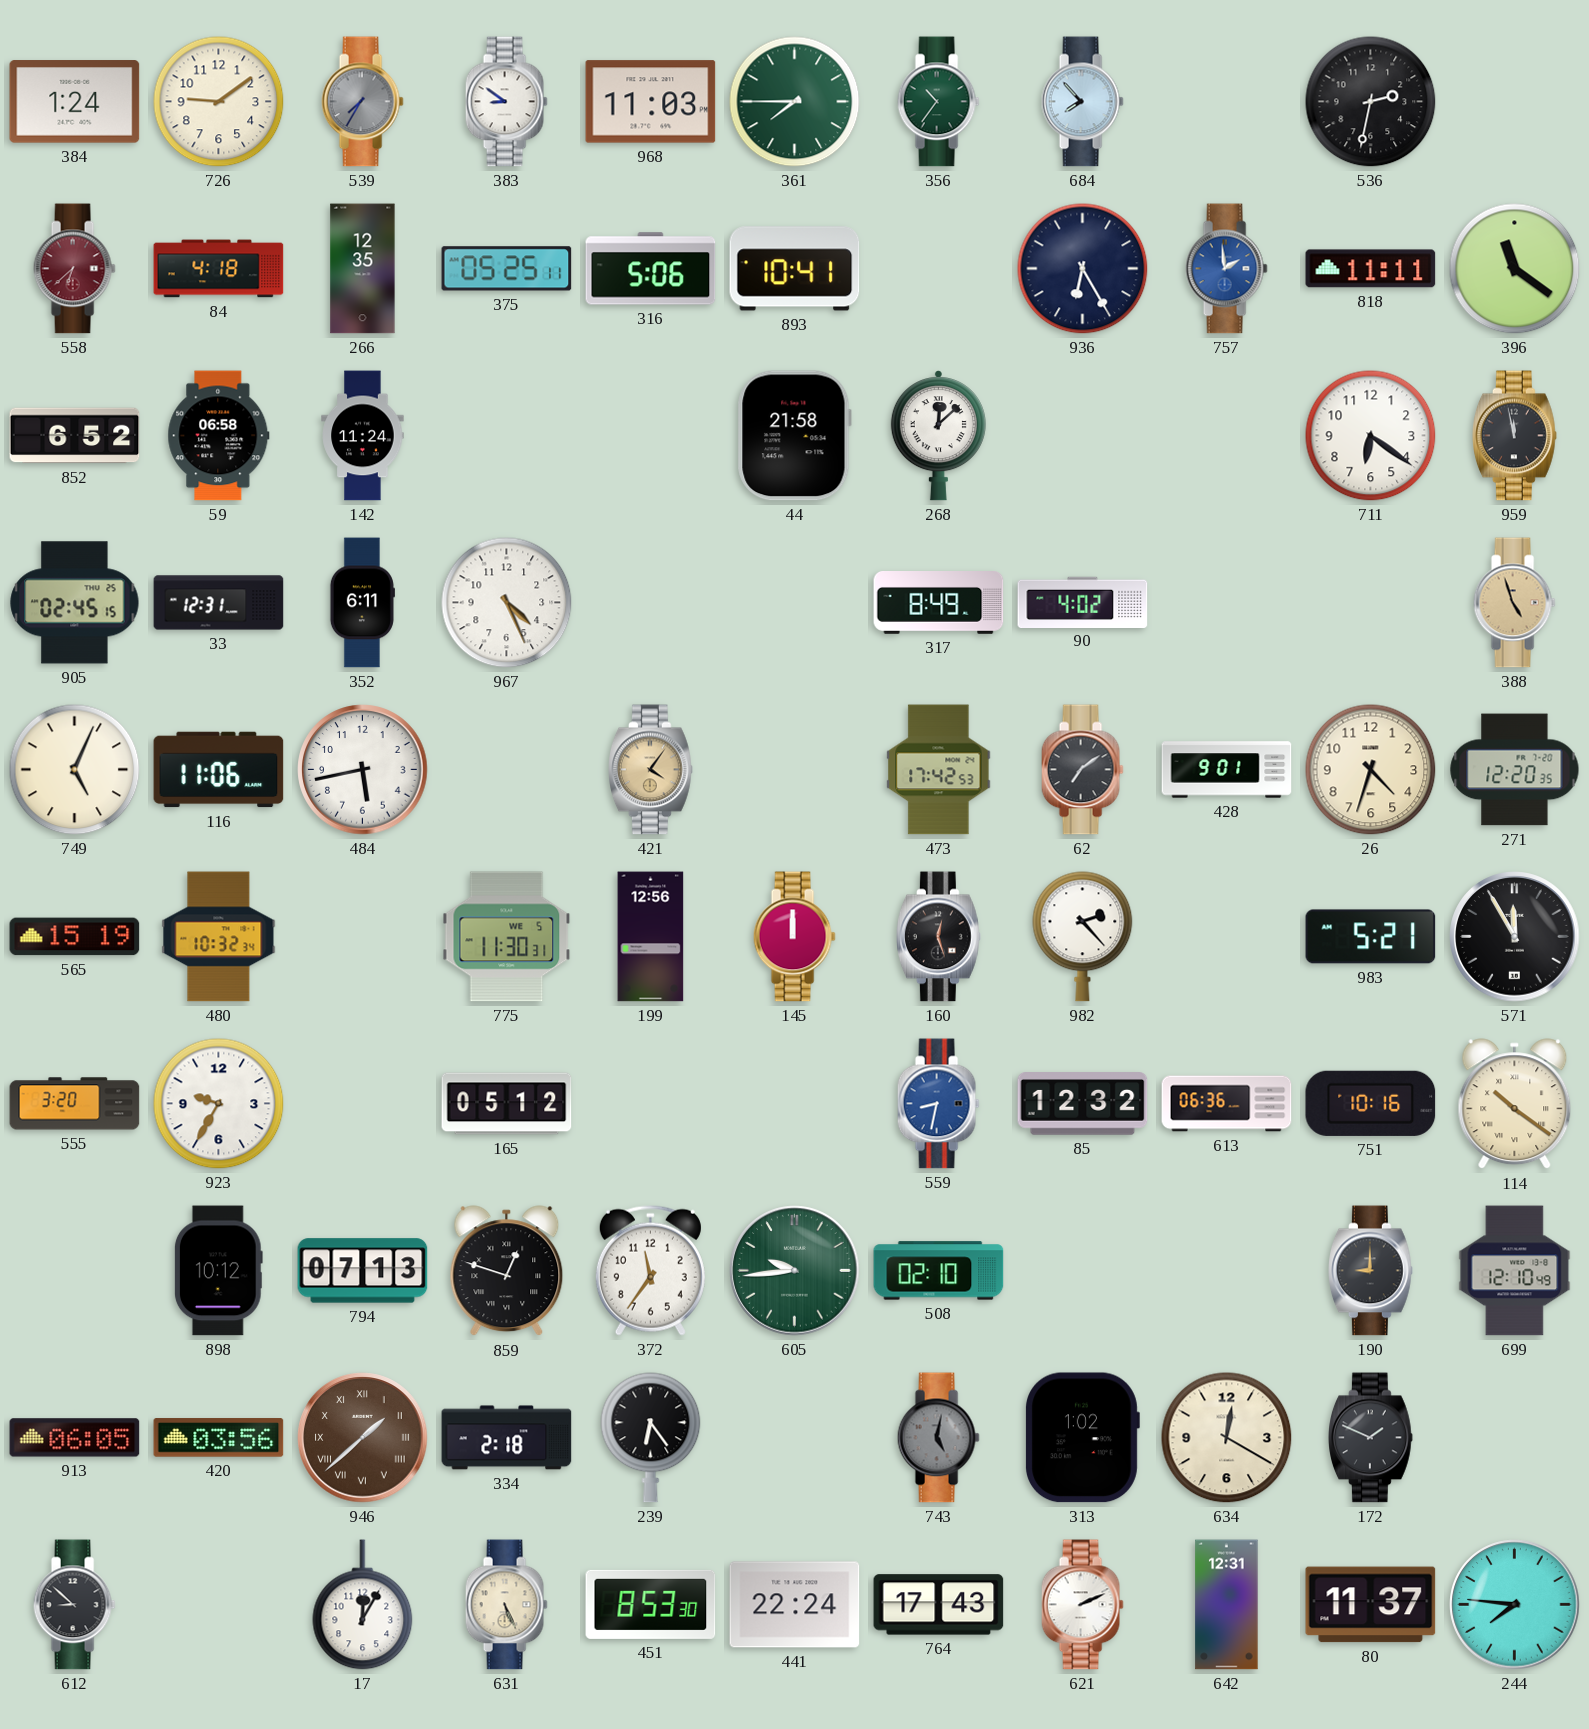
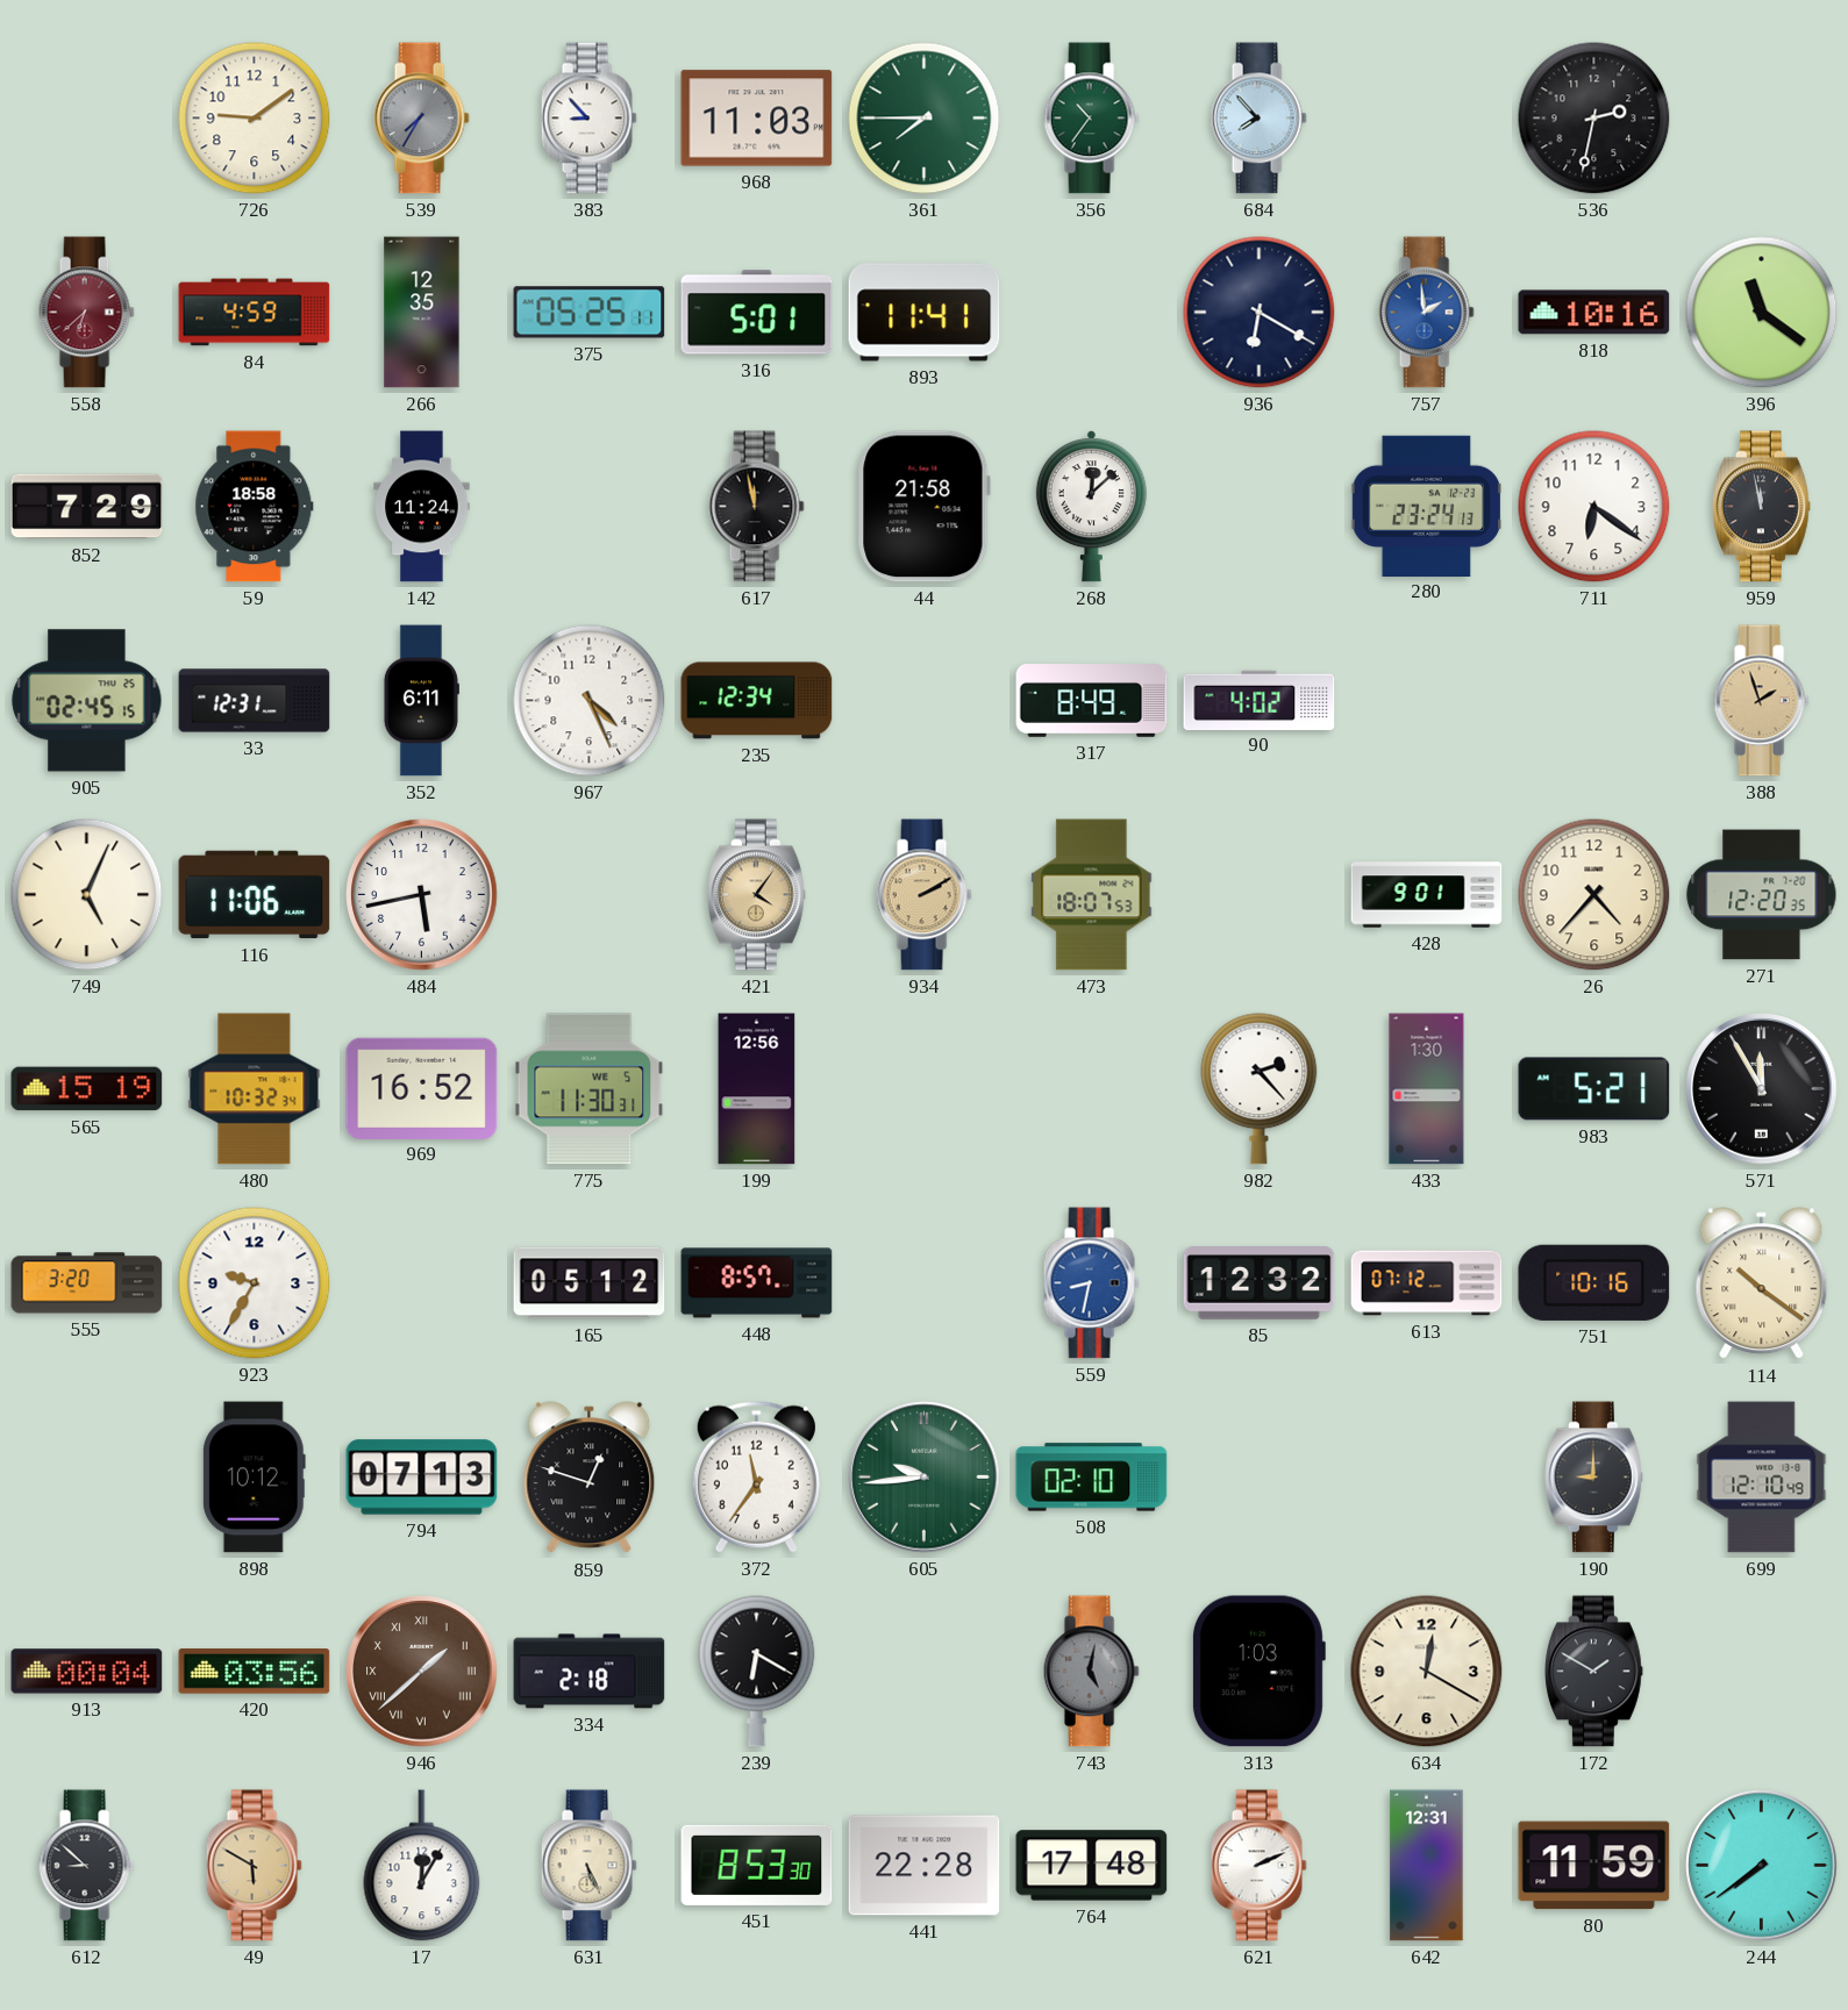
384: 1:24 -> none
383: 8:51 -> 8:53
84: 4:18 -> 4:59
316: 5:06 -> 5:01
893: 10:41 -> 11:41
936: 6:25 -> 6:20
818: 11:11 -> 10:16
852: 6:52 -> 7:29
59: 06:58 -> 18:58
617: none -> 11:58
280: none -> 23:24
235: none -> 12:34
388: 4:57 -> 1:57
934: none -> 2:10
473: 17:42 -> 18:07
62: 7:09 -> none
26: 4:33 -> 4:37
969: none -> 16:52
145: 12:00 -> none
160: 12:27 -> none
433: none -> 1:30
448: none -> 8:57
613: 06:36 -> 07:12
913: 06:05 -> 00:04
239: 6:24 -> 6:20
313: 1:02 -> 1:03
172: 1:49 -> 1:50
49: none -> 5:50
441: 22:24 -> 22:28
764: 17:43 -> 17:48
80: 11:37 -> 11:59
244: 7:46 -> 7:39
